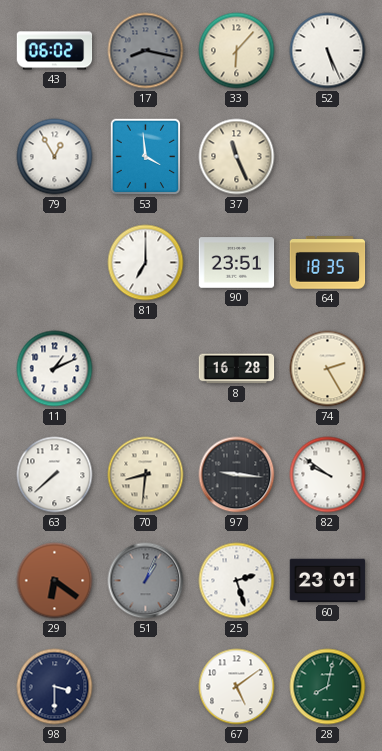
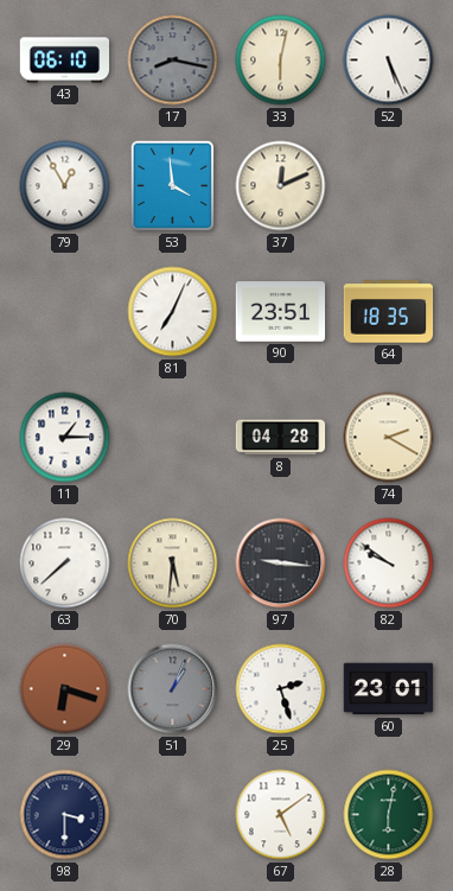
43: 06:02 -> 06:10
33: 6:07 -> 6:02
37: 11:26 -> 12:11
81: 7:00 -> 7:04
11: 1:11 -> 1:15
8: 16:28 -> 04:28
74: 2:25 -> 2:20
70: 8:31 -> 5:31
29: 6:21 -> 6:18
28: 8:02 -> 6:02
